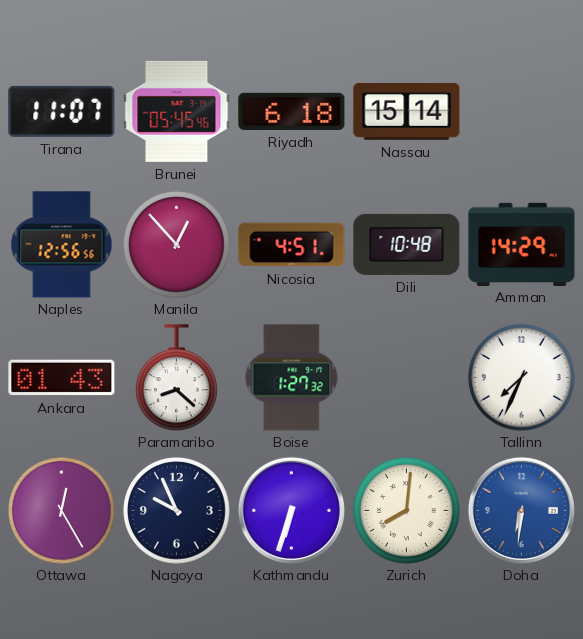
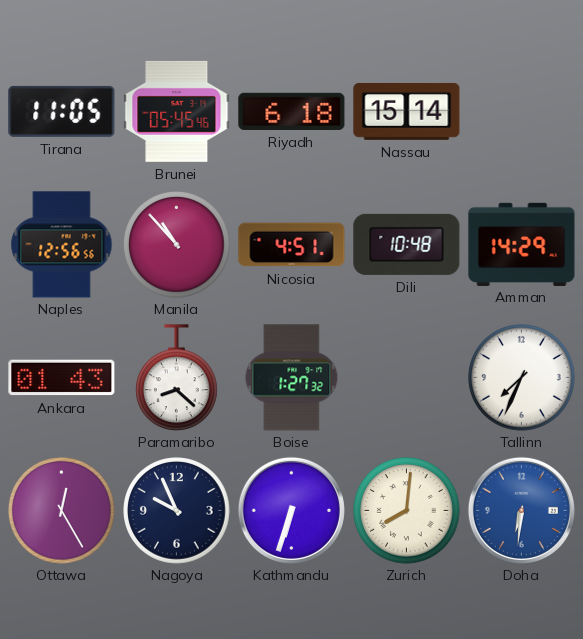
Tirana: 11:07 -> 11:05
Manila: 12:53 -> 10:53
